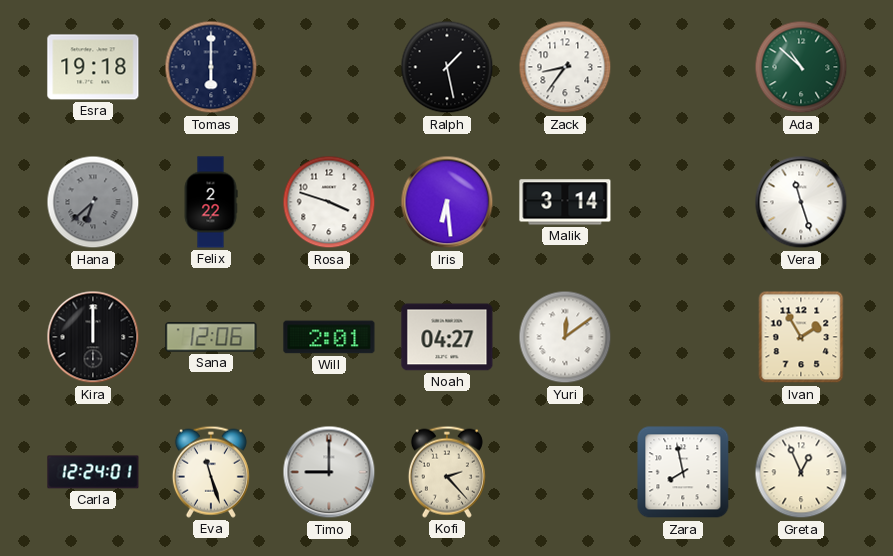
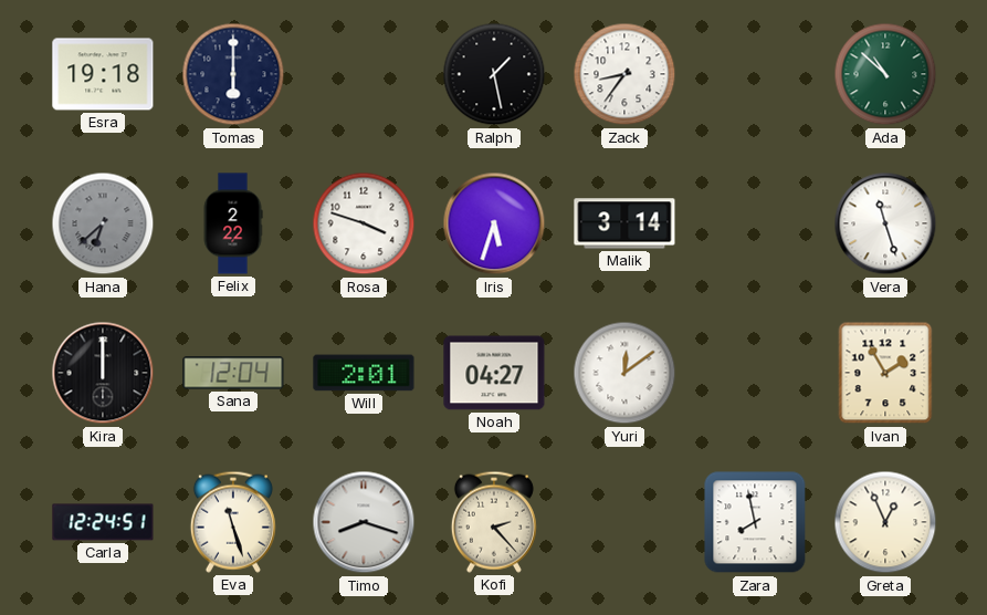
Iris: 6:29 -> 5:33
Sana: 12:06 -> 12:04
Carla: 12:24:01 -> 12:24:51
Timo: 9:00 -> 8:18
